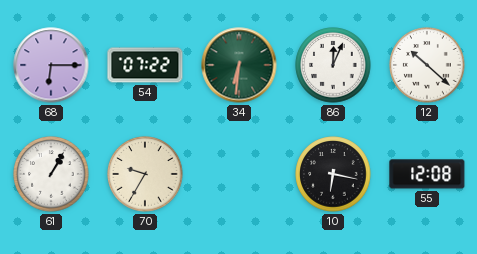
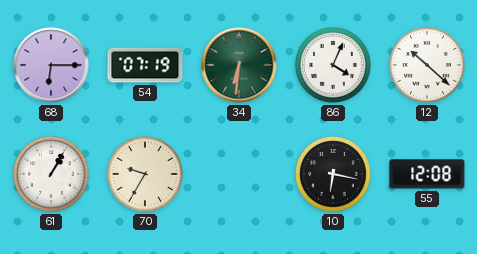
54: 07:22 -> 07:19
86: 12:04 -> 4:04
